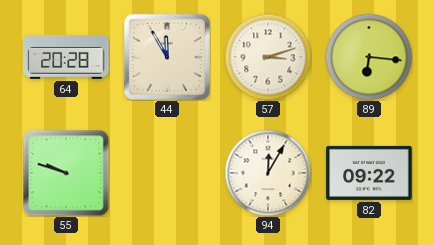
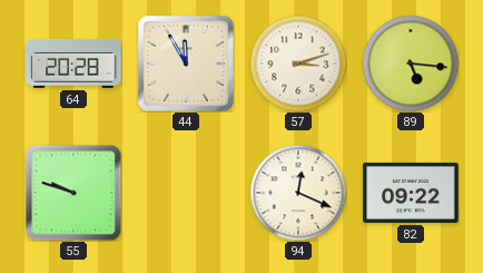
89: 6:16 -> 5:16
94: 12:05 -> 12:19
